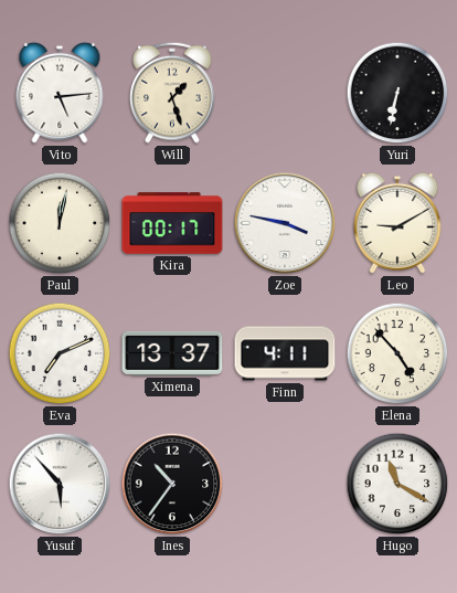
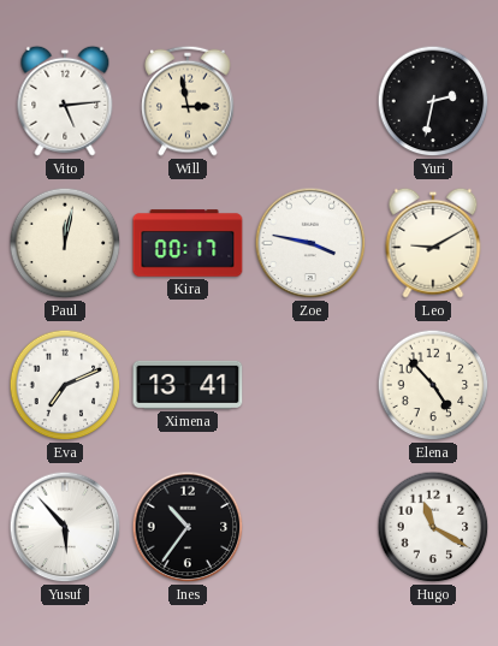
Will: 1:27 -> 2:58
Yuri: 6:32 -> 2:32
Ximena: 13:37 -> 13:41
Finn: 4:11 -> none
